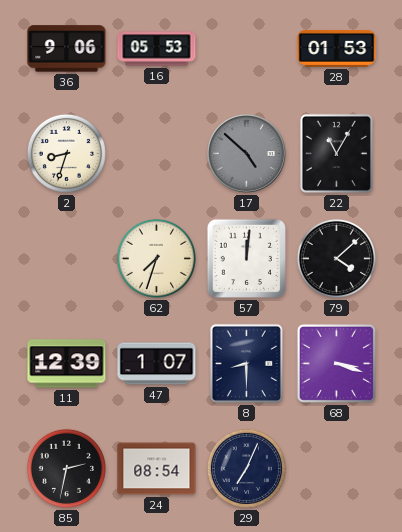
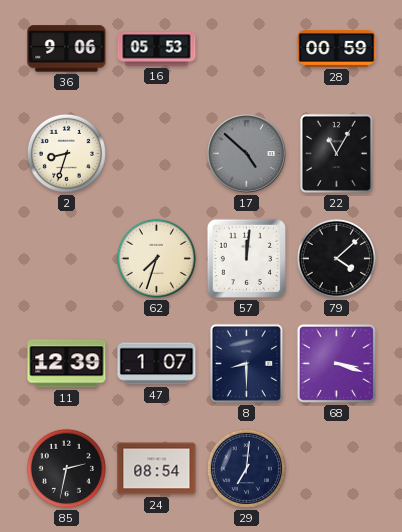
28: 01:53 -> 00:59
29: 7:04 -> 7:01
